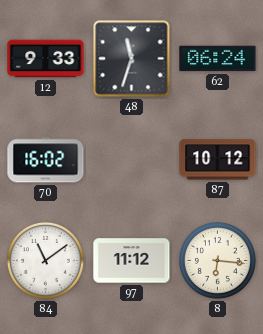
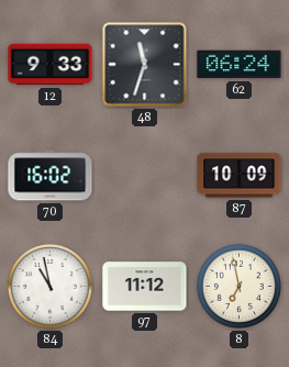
87: 10:12 -> 10:09
84: 11:09 -> 10:58
8: 6:16 -> 6:58
